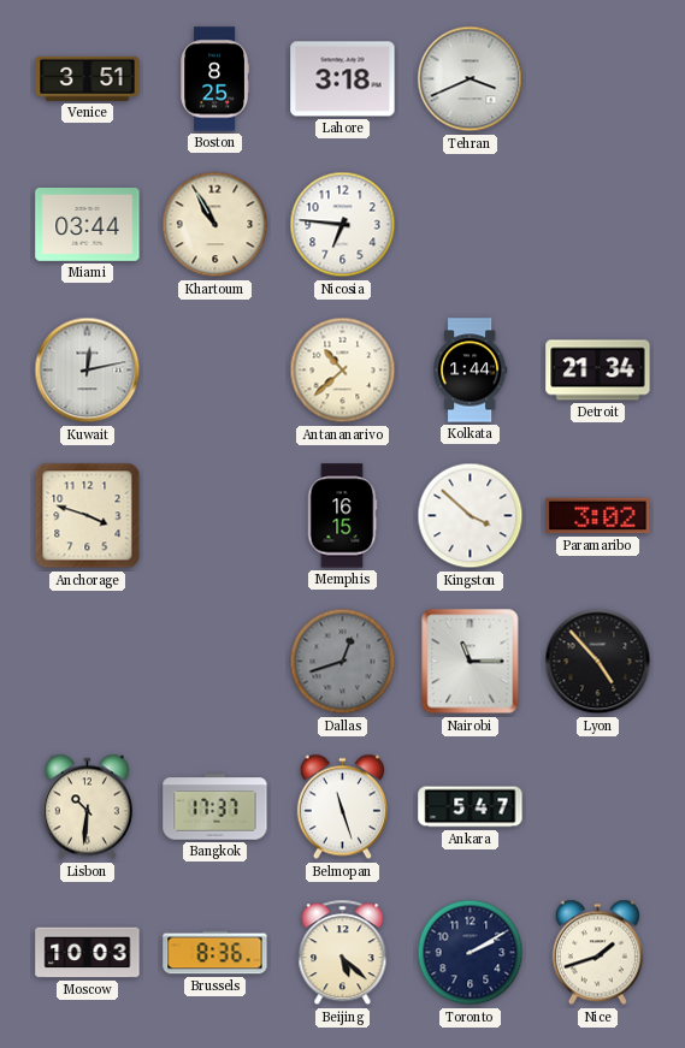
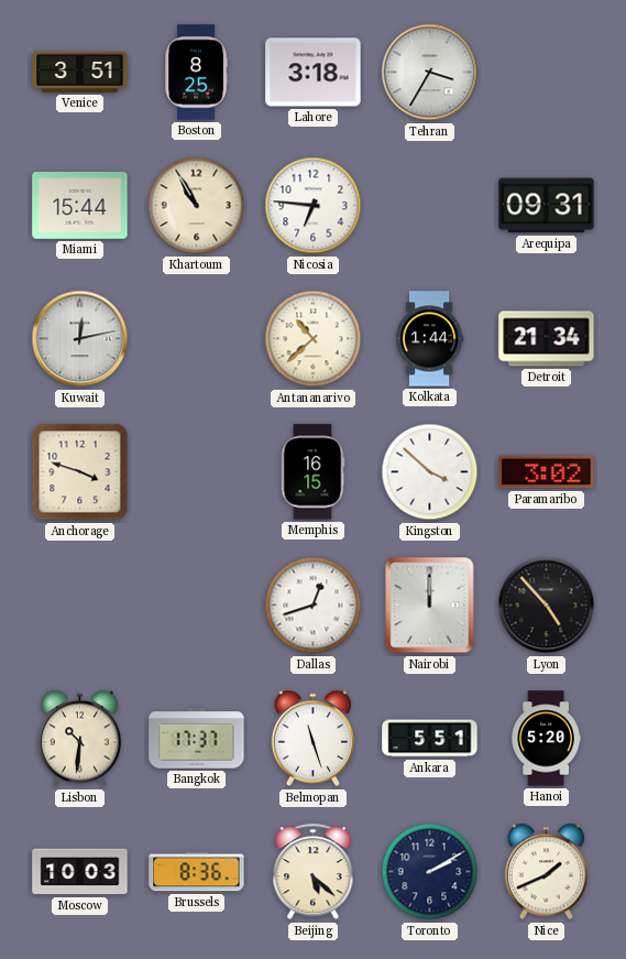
Tehran: 3:41 -> 3:35
Miami: 03:44 -> 15:44
Arequipa: none -> 09:31
Dallas dial: grey -> white
Nairobi: 11:15 -> 12:00
Ankara: 5:47 -> 5:51
Hanoi: none -> 5:20
Nice: 1:42 -> 1:41
